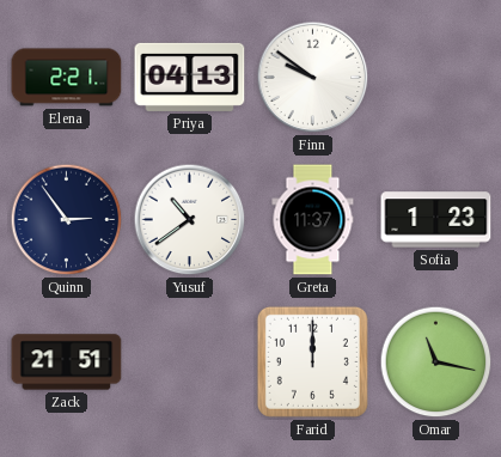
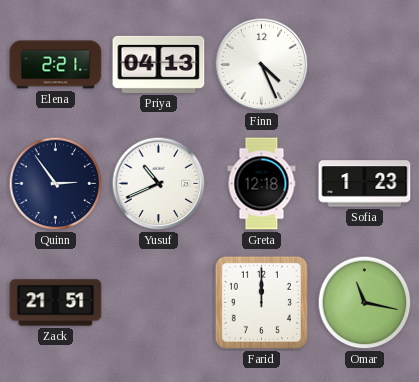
Finn: 9:51 -> 4:26
Yusuf: 10:39 -> 10:41
Greta: 11:37 -> 12:18
